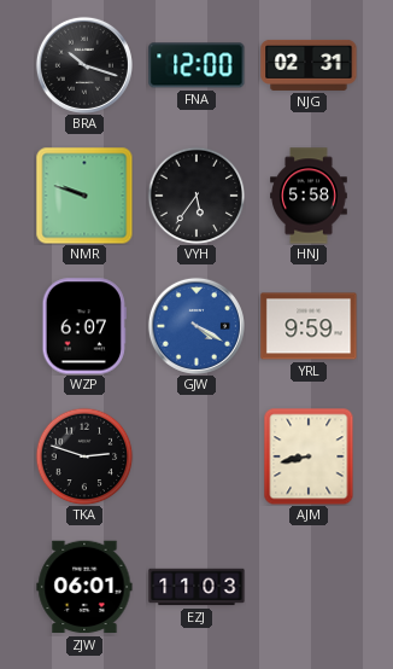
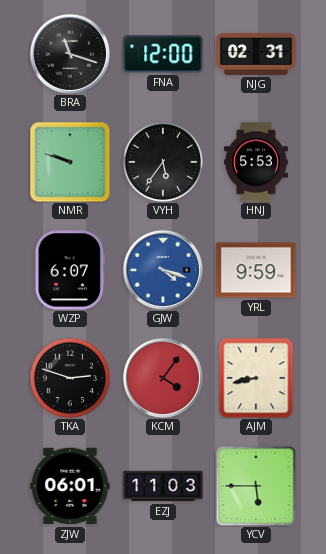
BRA: 10:18 -> 11:18
HNJ: 5:58 -> 5:53
GJW: 4:20 -> 4:18
KCM: none -> 4:06
YCV: none -> 5:45
